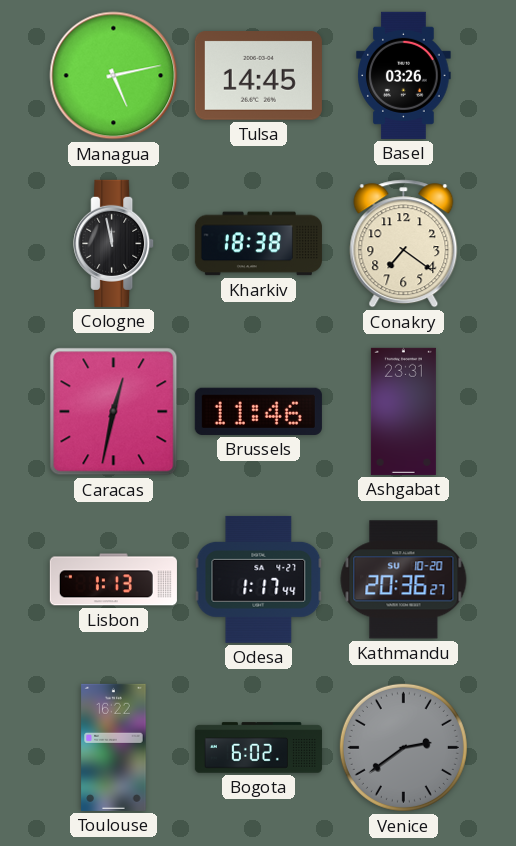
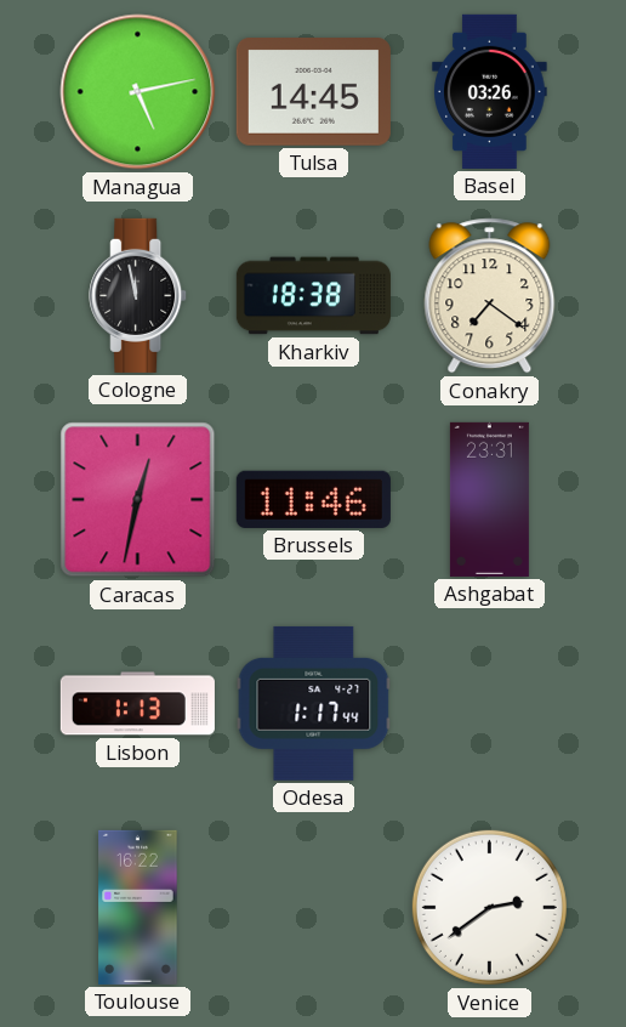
Kathmandu: 20:36 -> none
Bogota: 6:02 -> none
Venice dial: grey -> white
